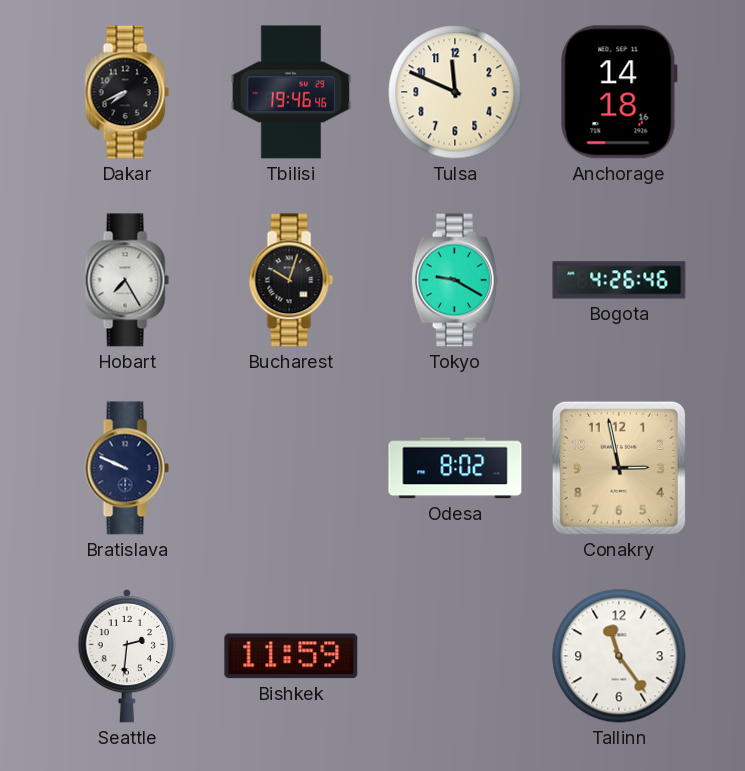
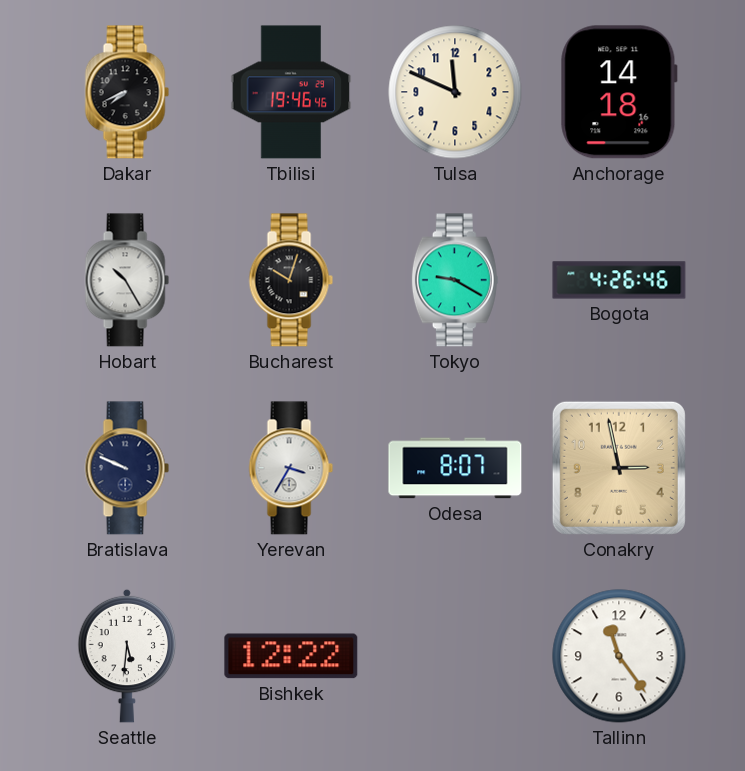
Hobart: 7:25 -> 10:25
Yerevan: none -> 3:35
Odesa: 8:02 -> 8:07
Seattle: 2:31 -> 5:31
Bishkek: 11:59 -> 12:22
